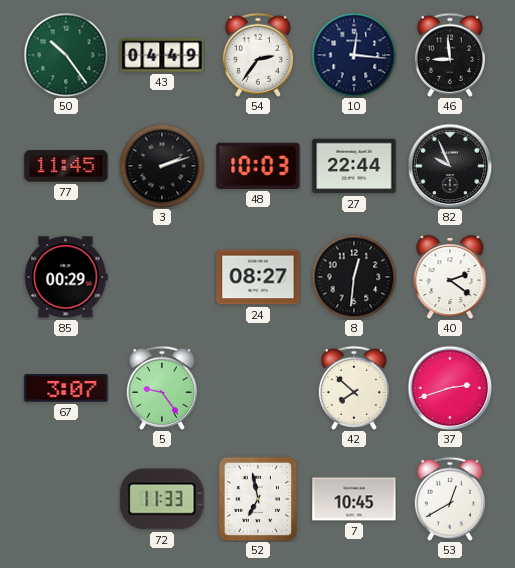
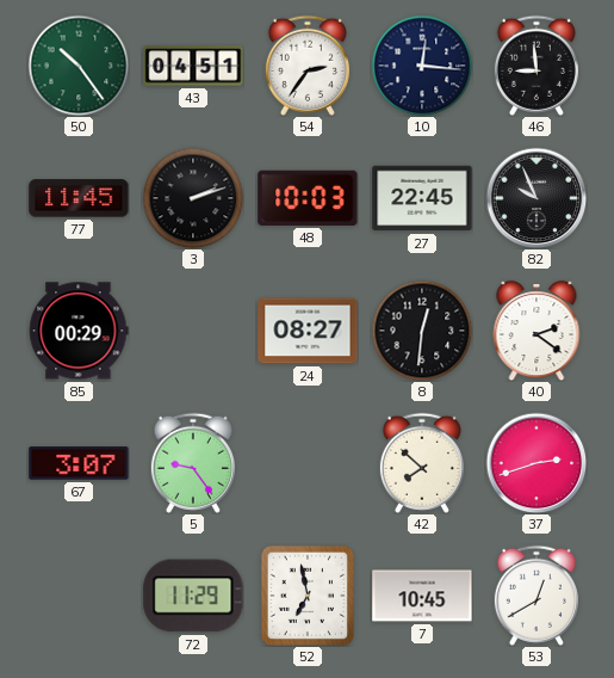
43: 04:49 -> 04:51
27: 22:44 -> 22:45
72: 11:33 -> 11:29
